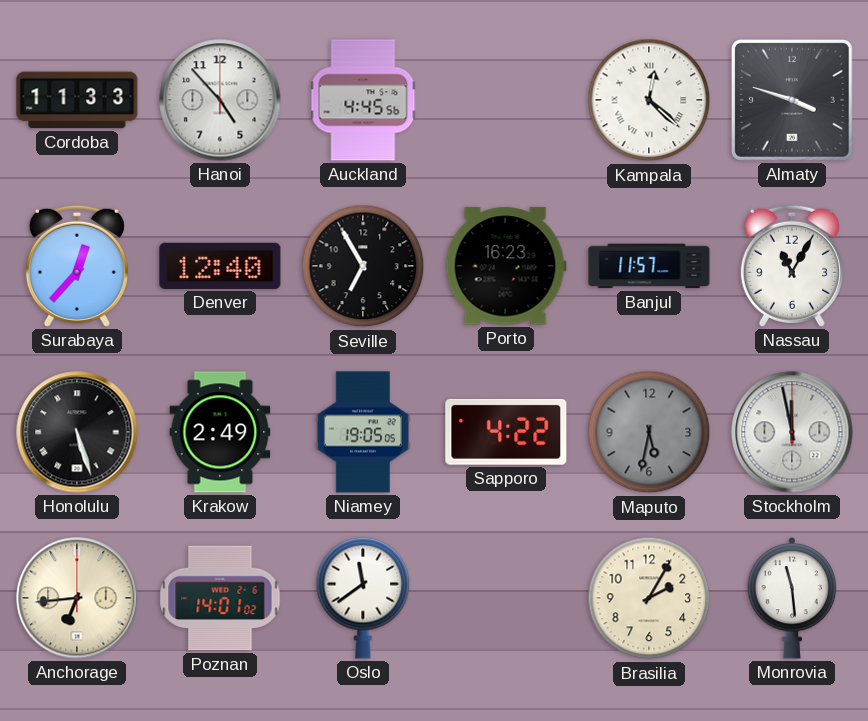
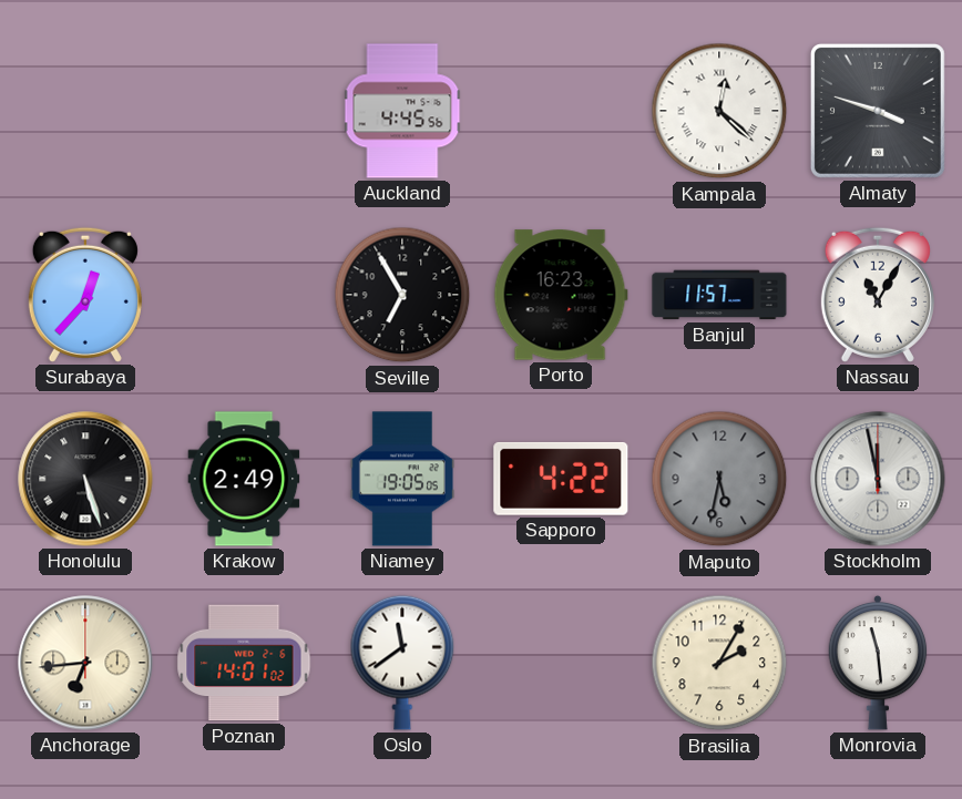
Cordoba: 11:33 -> none
Hanoi: 4:53 -> none
Denver: 12:40 -> none
